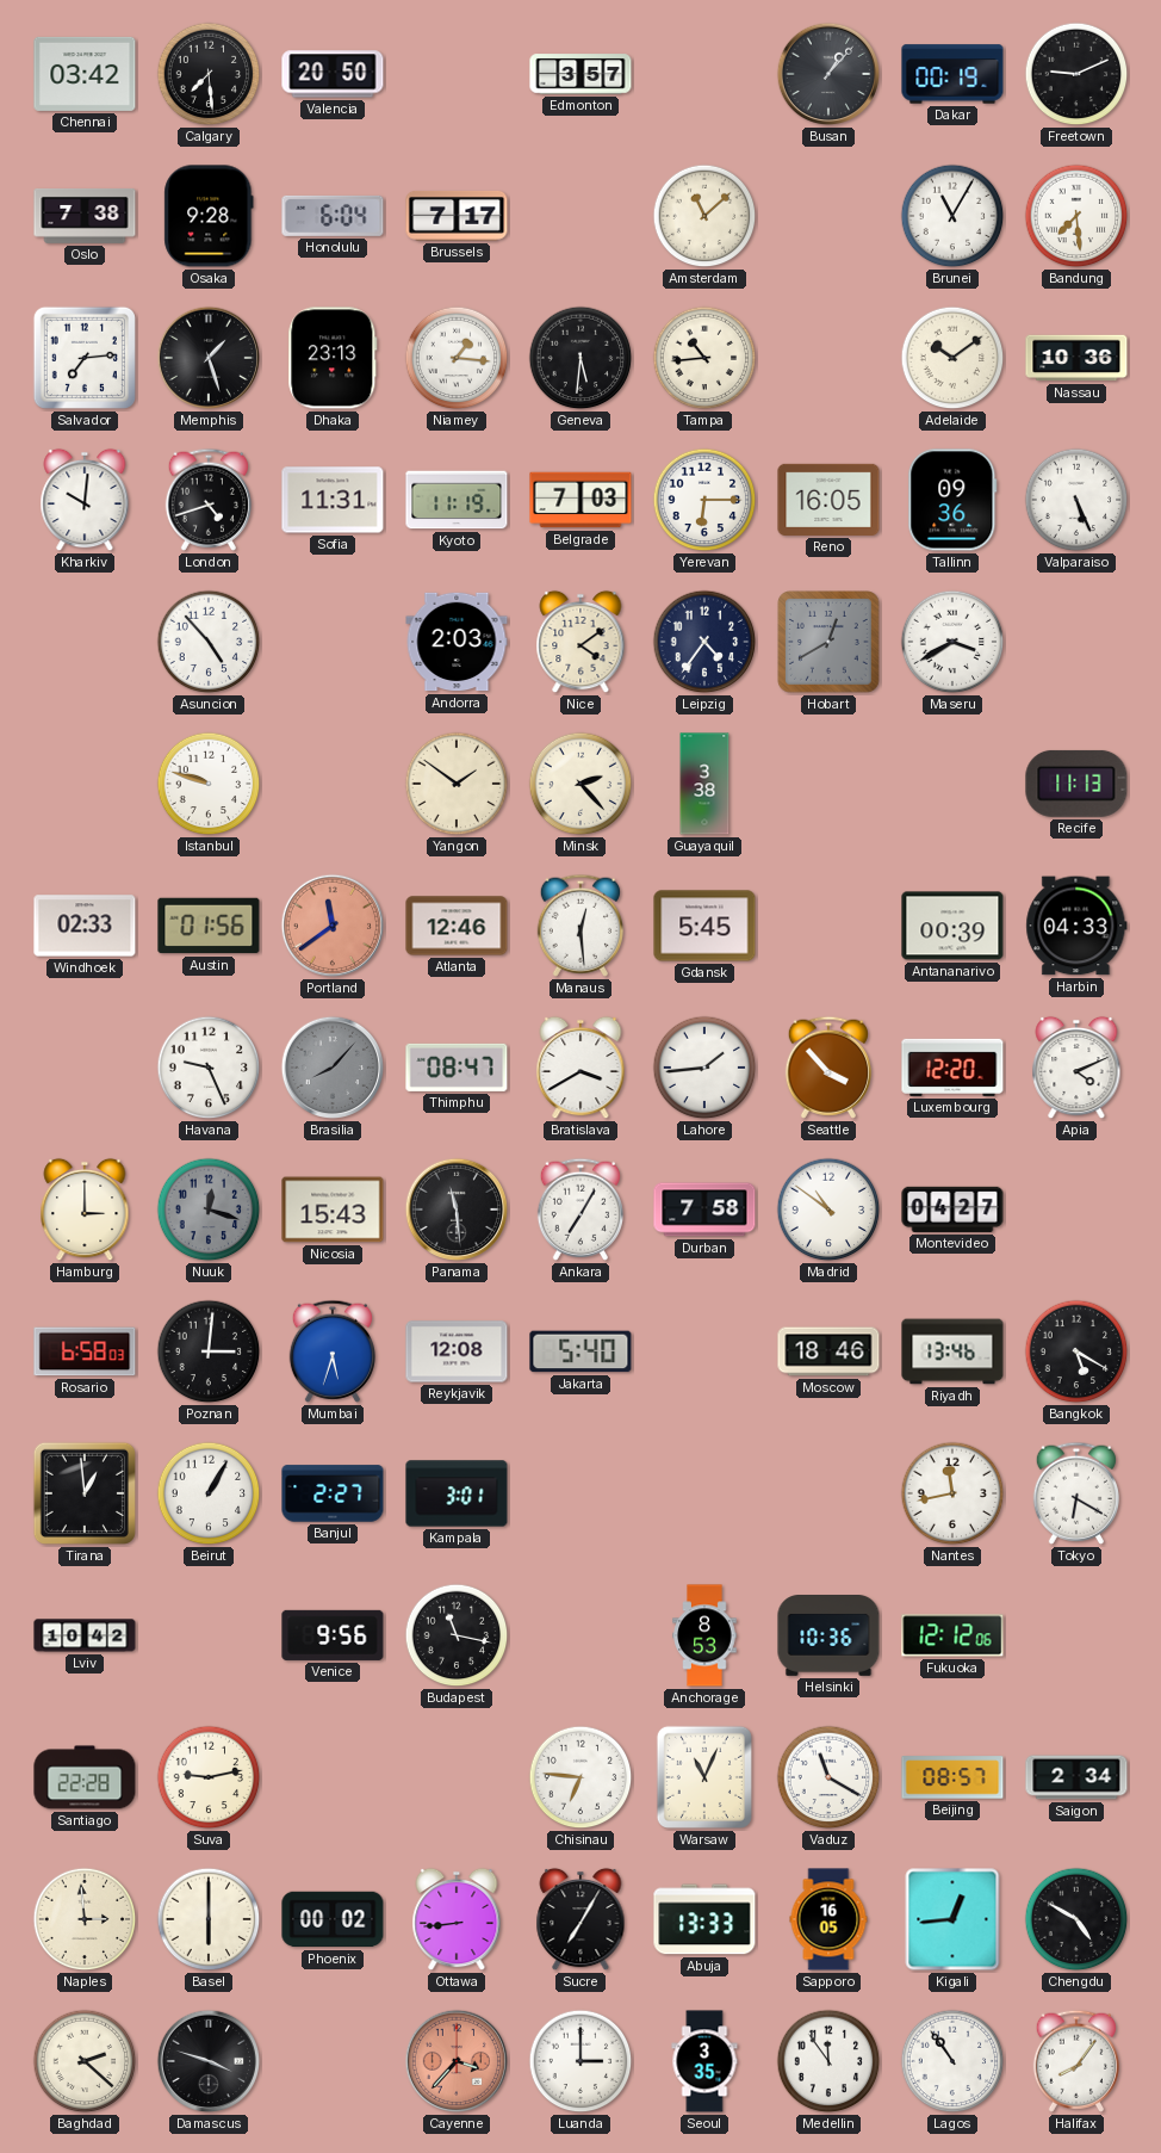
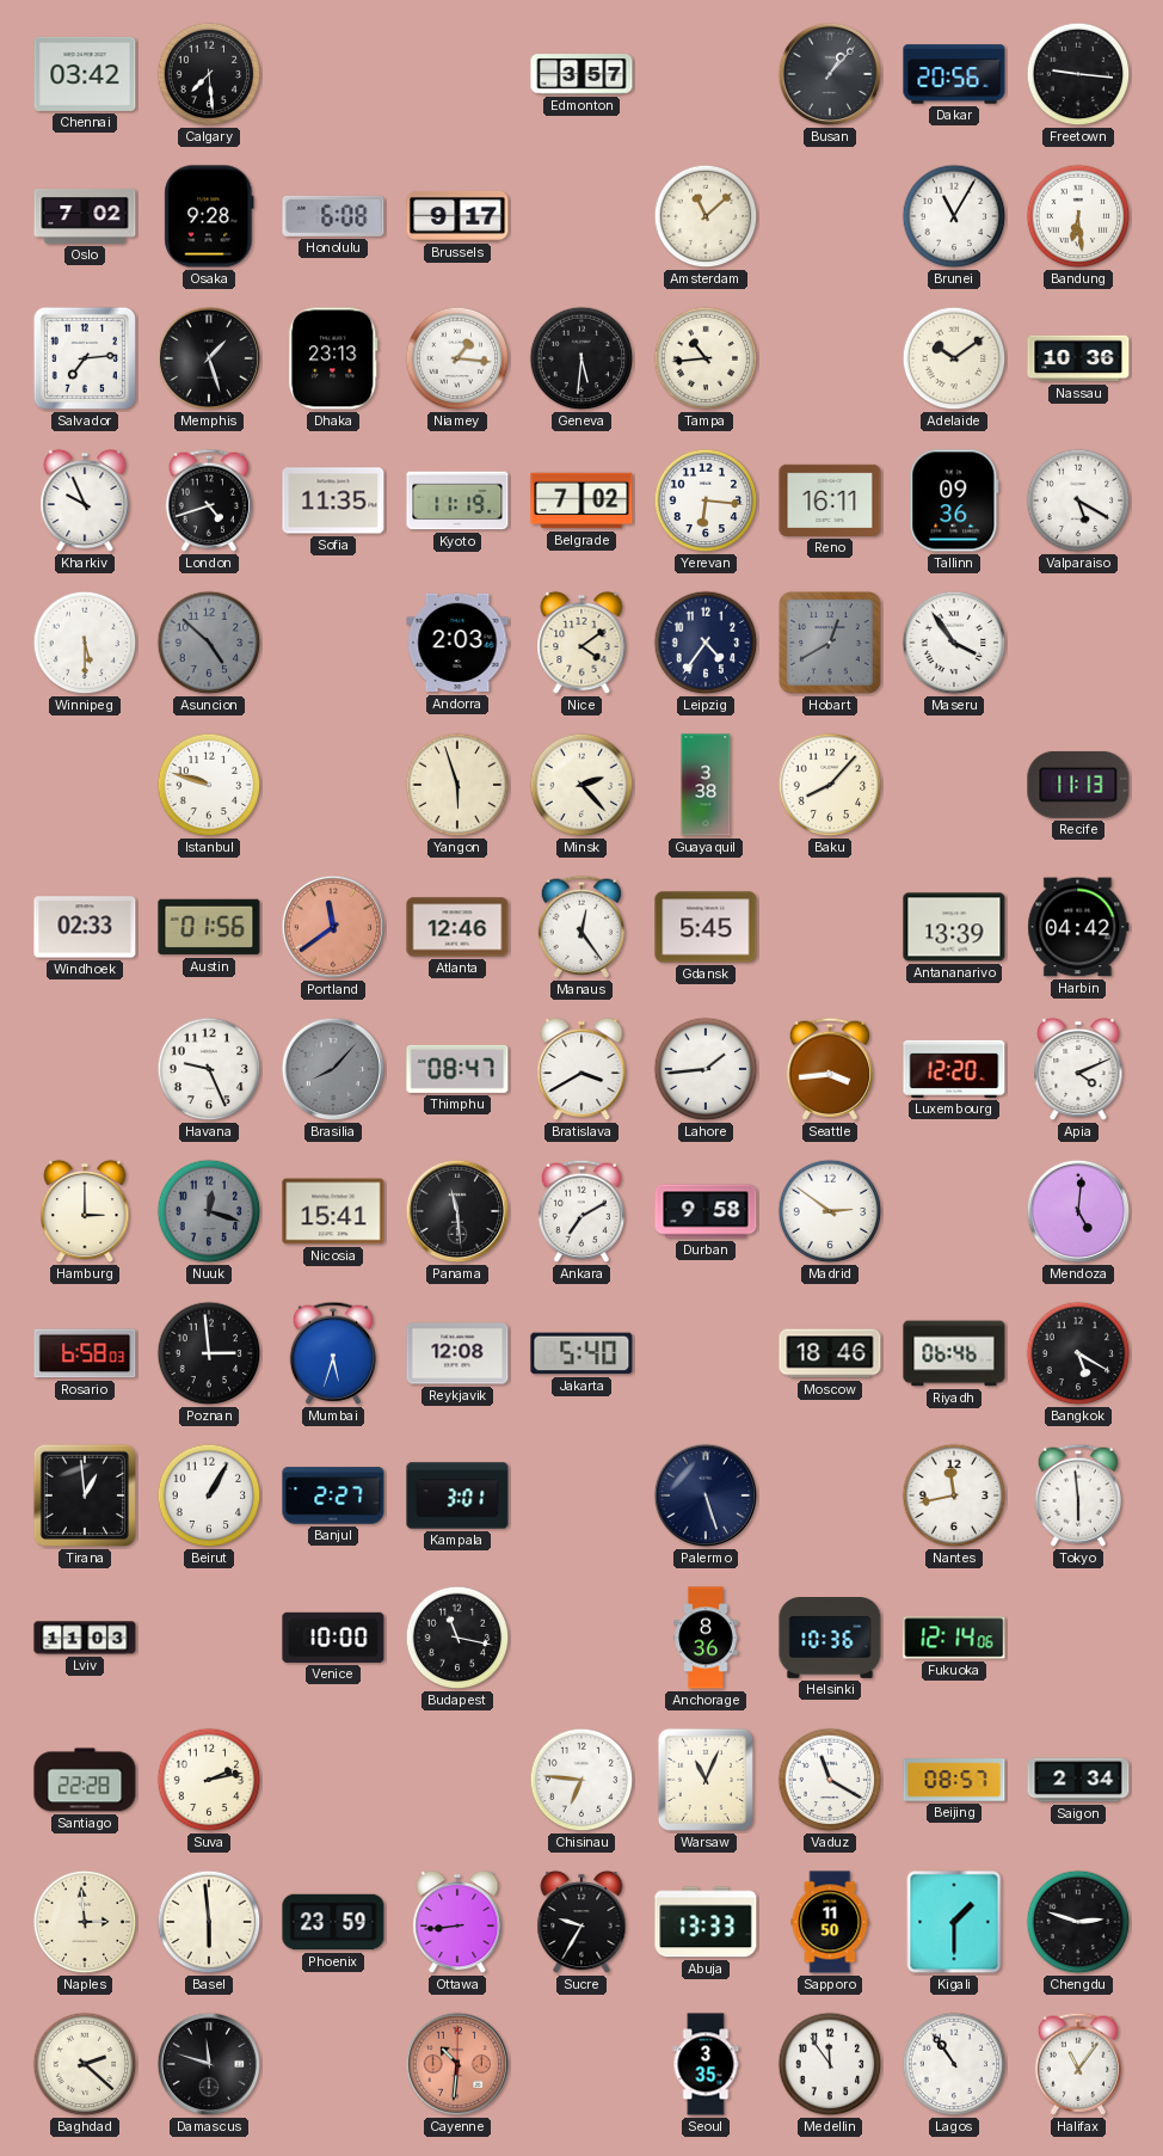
Valencia: 20:50 -> none
Dakar: 00:19 -> 20:56
Freetown: 9:11 -> 9:16
Oslo: 7:38 -> 7:02
Honolulu: 6:04 -> 6:08
Brussels: 7:17 -> 9:17
Bandung: 7:29 -> 6:29
Kharkiv: 10:01 -> 9:56
Sofia: 11:31 -> 11:35
Belgrade: 7:03 -> 7:02
Yerevan: 6:15 -> 6:16
Reno: 16:05 -> 16:11
Valparaiso: 5:26 -> 5:20
Winnipeg: none -> 5:30
Asuncion: 4:53 -> 4:52
Asuncion dial: white -> grey
Maseru: 3:40 -> 3:54
Yangon: 1:51 -> 5:57
Baku: none -> 8:07
Manaus: 12:29 -> 12:24
Antananarivo: 00:39 -> 13:39
Harbin: 04:33 -> 04:42
Seattle: 3:53 -> 3:44
Nicosia: 15:43 -> 15:41
Ankara: 7:05 -> 7:10
Durban: 7:58 -> 9:58
Madrid: 10:51 -> 2:51
Montevideo: 04:27 -> none
Mendoza: none -> 5:01
Poznan: 3:01 -> 2:59
Riyadh: 13:46 -> 06:46
Palermo: none -> 5:27
Tokyo: 6:20 -> 5:59
Lviv: 10:42 -> 11:03
Venice: 9:56 -> 10:00
Anchorage: 8:53 -> 8:36
Fukuoka: 12:12 -> 12:14
Suva: 9:13 -> 2:13
Basel: 6:00 -> 5:59
Phoenix: 00:02 -> 23:59
Sucre: 7:05 -> 9:35
Sapporo: 16:05 -> 11:50
Kigali: 12:44 -> 1:30
Chengdu: 4:50 -> 2:48
Damascus: 3:48 -> 11:48
Cayenne: 3:37 -> 10:31
Luanda: 3:00 -> none
Halifax: 8:06 -> 11:06
